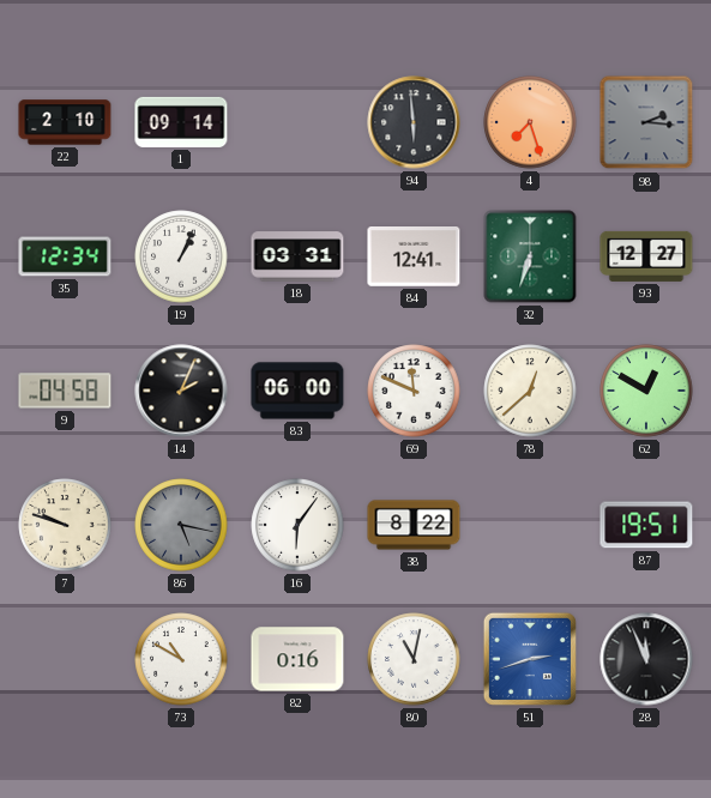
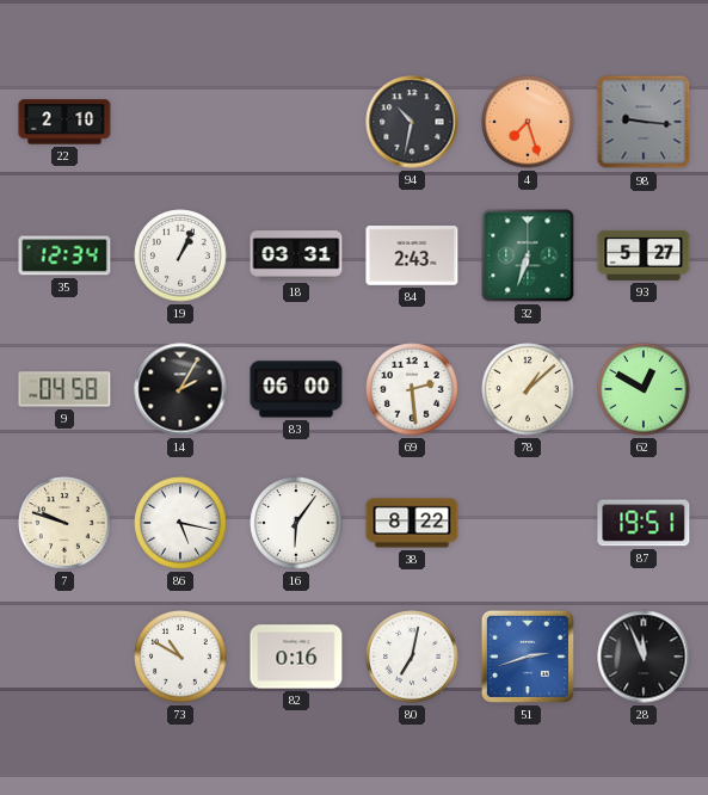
1: 09:14 -> none
94: 5:59 -> 10:32
98: 2:16 -> 9:16
84: 12:41 -> 2:43
93: 12:27 -> 5:27
14: 2:04 -> 2:05
69: 11:49 -> 2:29
78: 12:38 -> 1:08
86 dial: grey -> white
80: 11:02 -> 7:02
